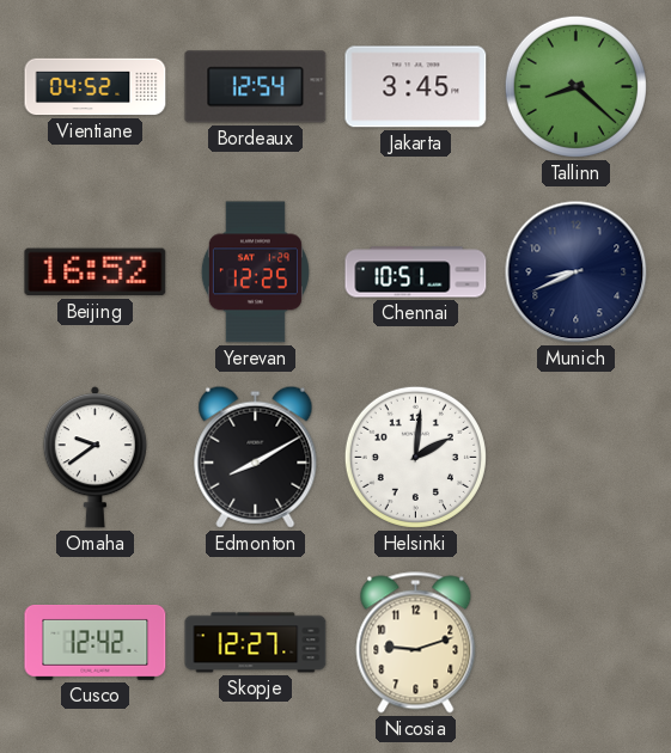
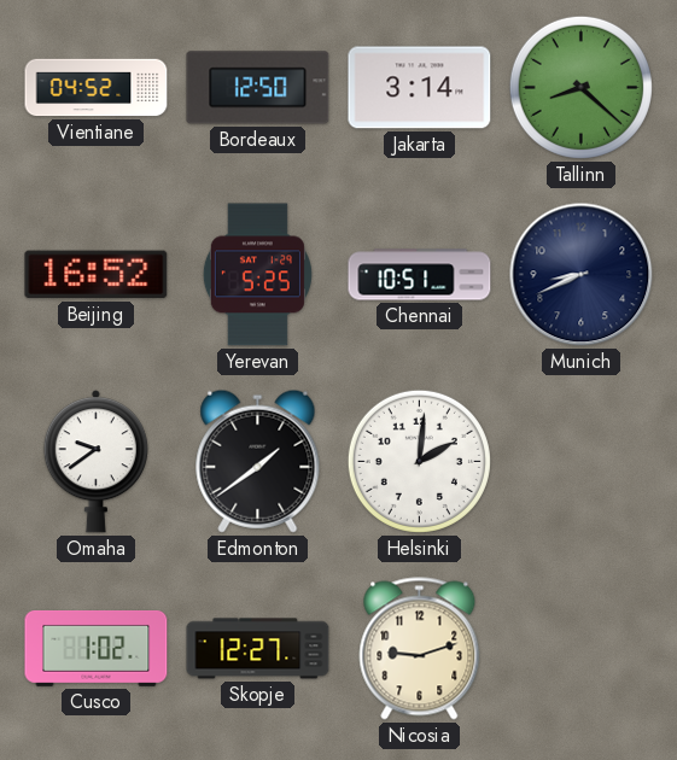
Bordeaux: 12:54 -> 12:50
Jakarta: 3:45 -> 3:14
Yerevan: 12:25 -> 5:25
Edmonton: 8:10 -> 1:39
Cusco: 12:42 -> 1:02
